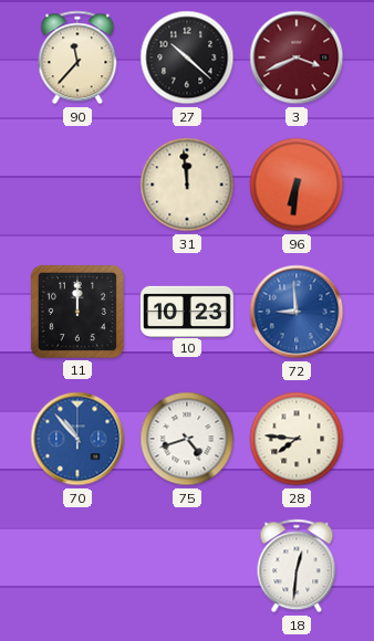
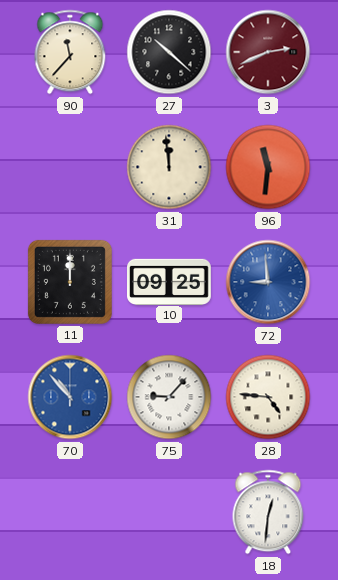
3: 3:41 -> 2:41
96: 6:31 -> 11:31
10: 10:23 -> 09:25
75: 4:42 -> 9:07
28: 7:46 -> 4:46
